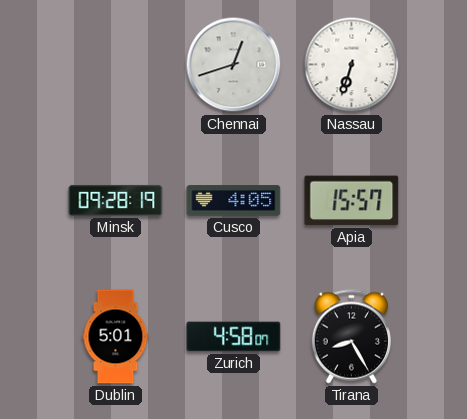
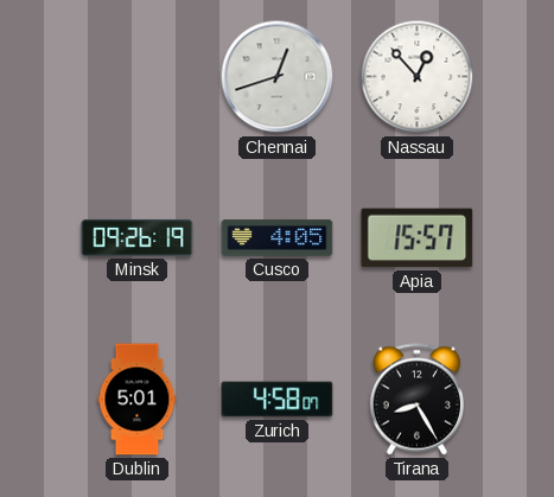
Nassau: 6:33 -> 12:53
Minsk: 09:28 -> 09:26
